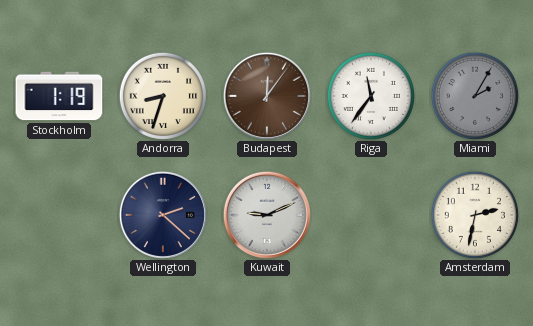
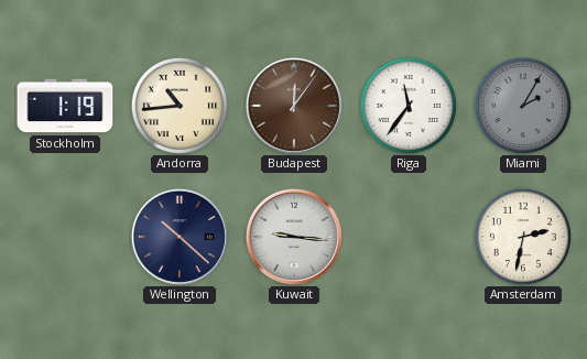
Andorra: 8:33 -> 10:44
Wellington: 2:22 -> 10:22
Kuwait: 9:11 -> 9:16
